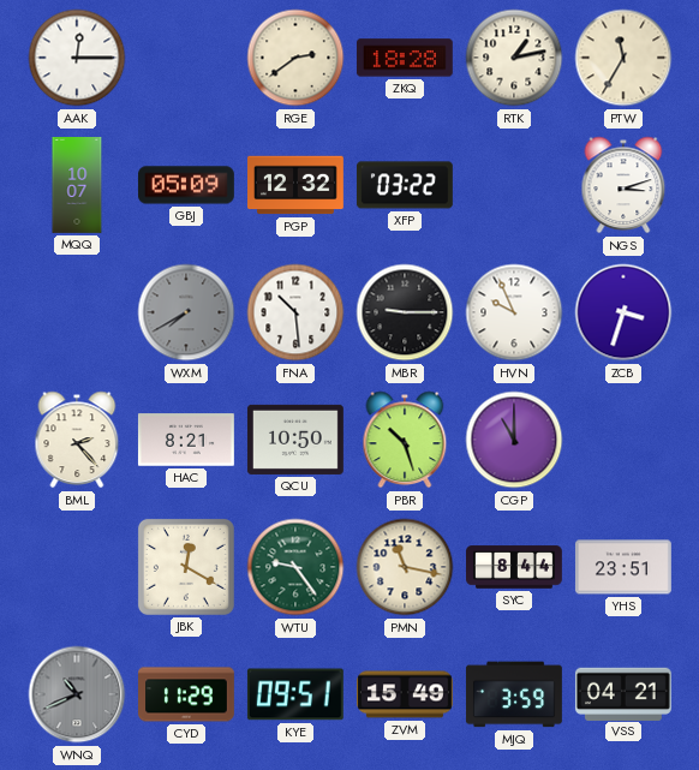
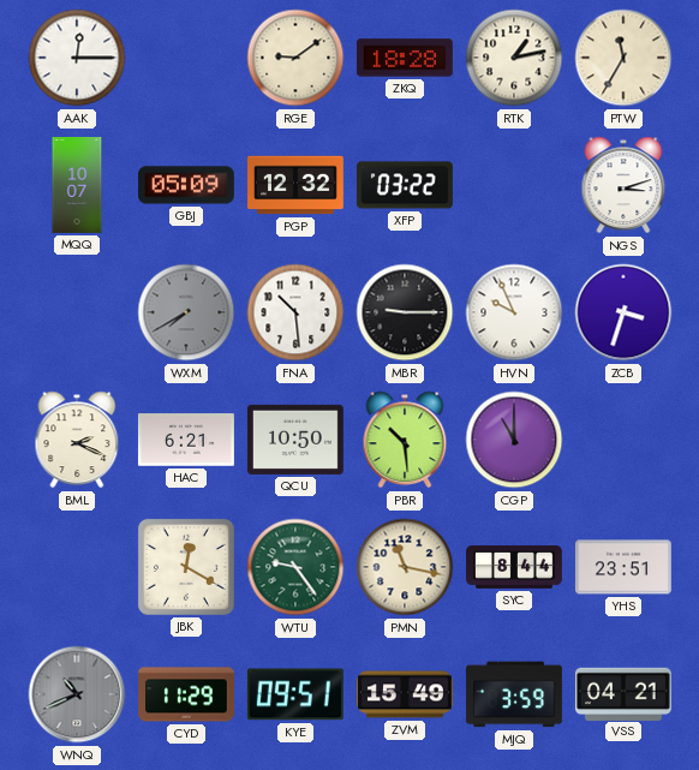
RGE: 2:39 -> 9:09
BML: 2:23 -> 2:19
HAC: 8:21 -> 6:21
PBR: 10:27 -> 10:29
